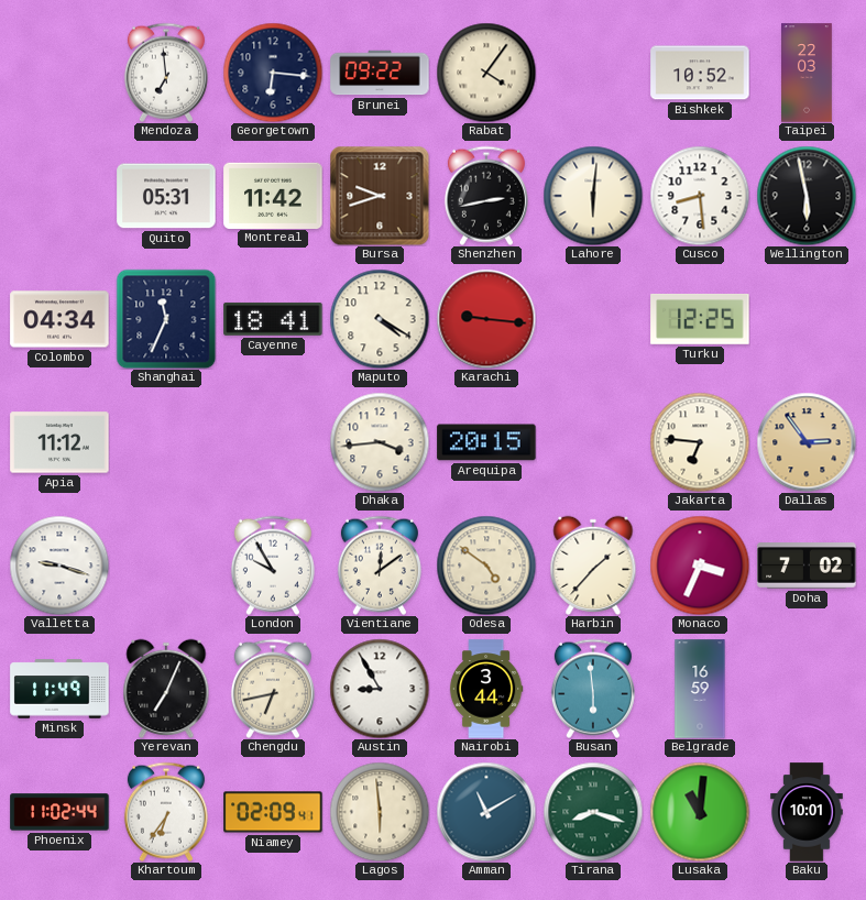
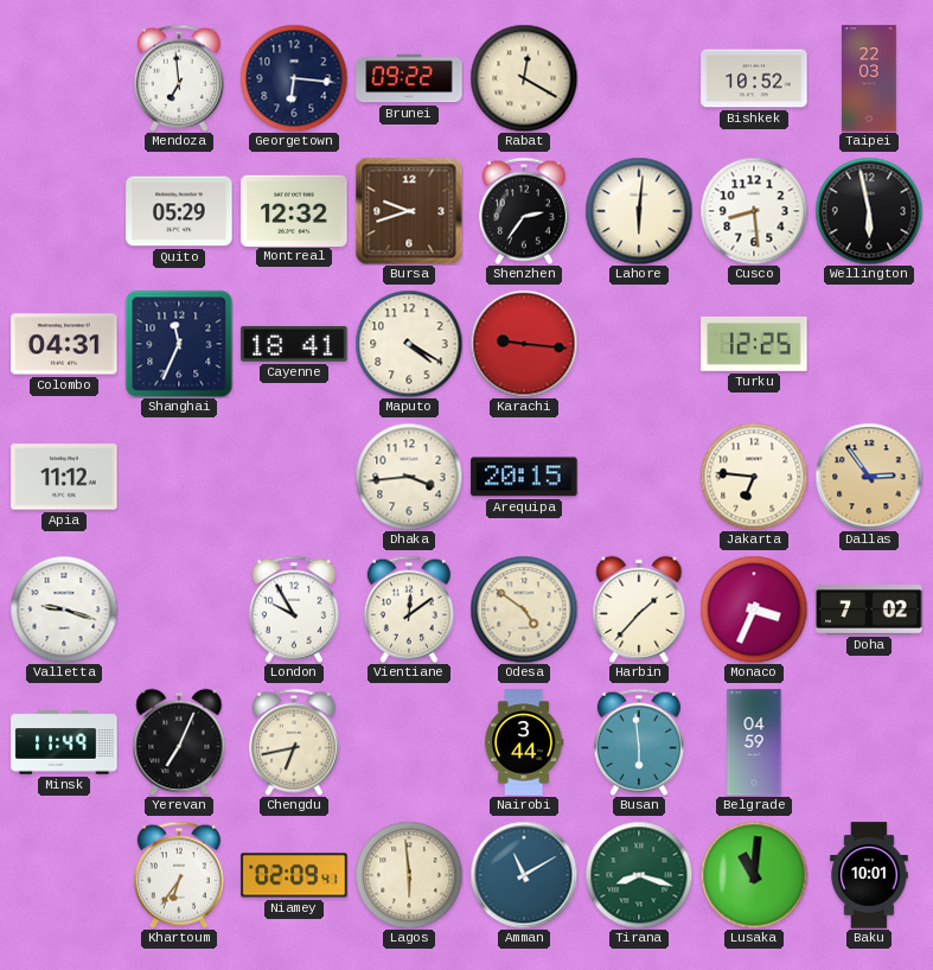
Rabat: 4:06 -> 12:20
Quito: 05:31 -> 05:29
Montreal: 11:42 -> 12:32
Shenzhen: 2:43 -> 2:36
Colombo: 04:34 -> 04:31
Austin: 8:55 -> none
Belgrade: 16:59 -> 04:59
Phoenix: 11:02 -> none
